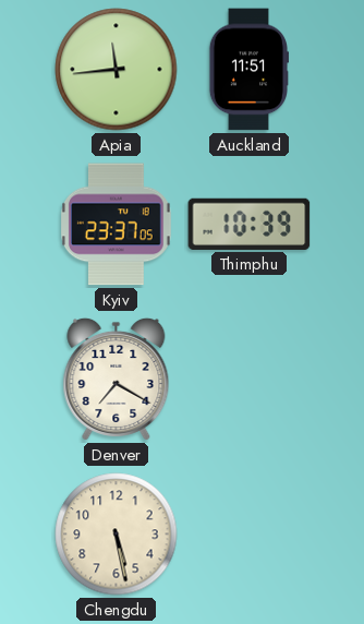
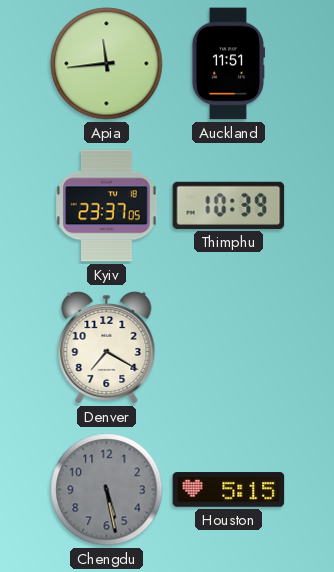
Chengdu dial: cream -> grey
Houston: none -> 5:15
